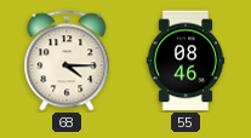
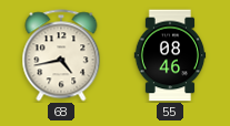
68: 4:15 -> 4:43
